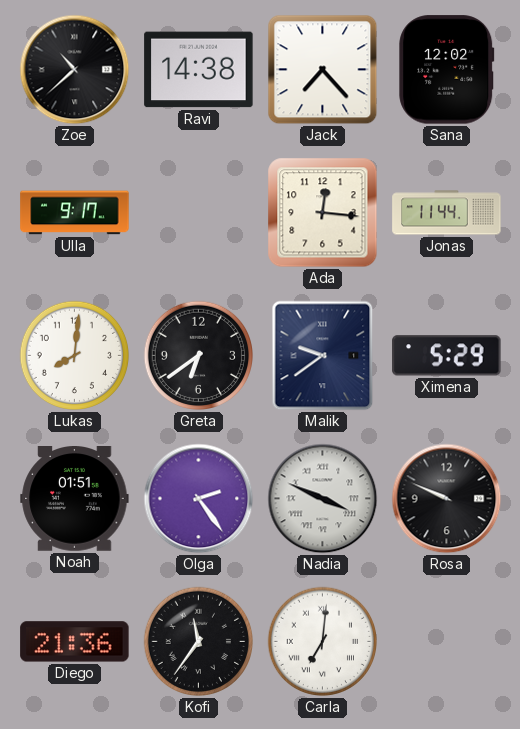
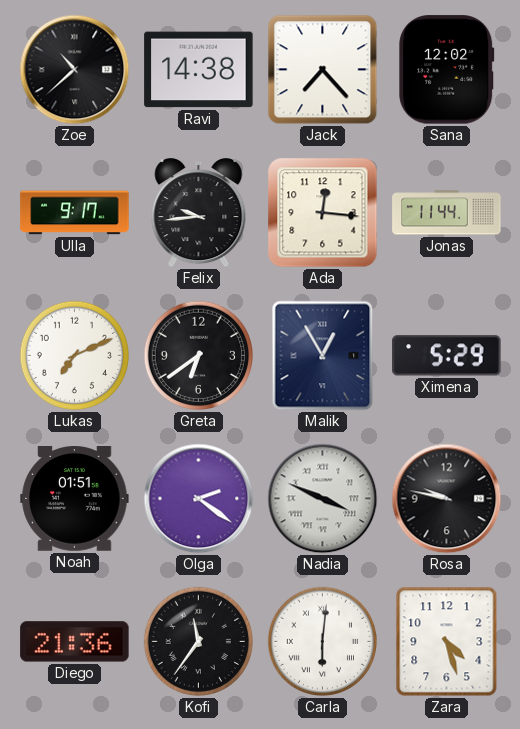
Felix: none -> 9:44
Lukas: 8:01 -> 7:11
Malik: 9:39 -> 12:55
Olga: 2:24 -> 2:21
Rosa: 9:49 -> 9:47
Carla: 7:01 -> 6:01
Zara: none -> 4:27
